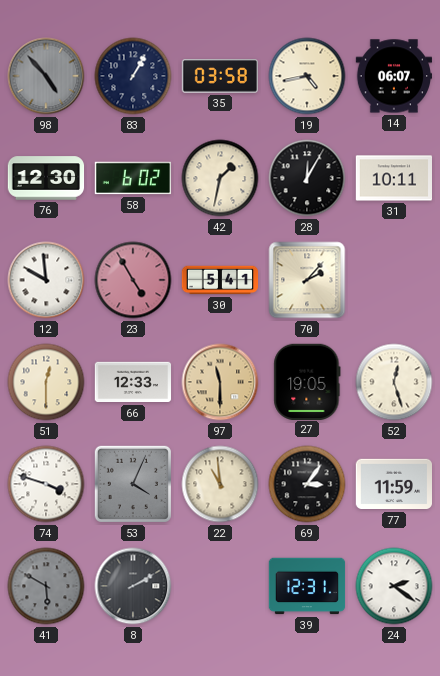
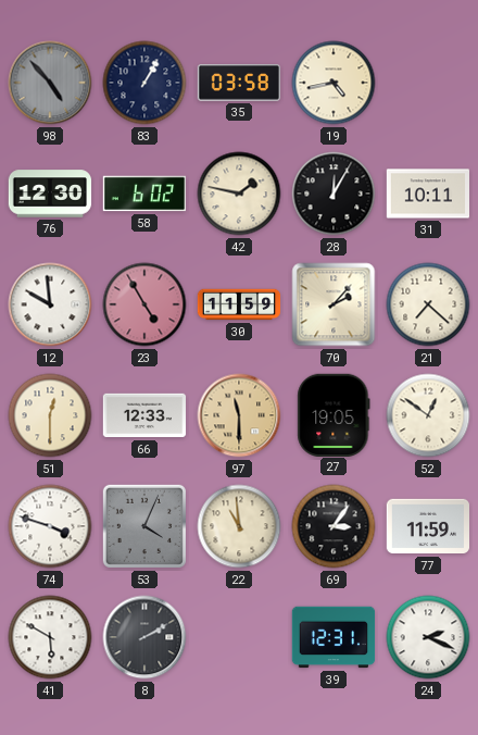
14: 06:07 -> none
42: 1:32 -> 1:47
30: 5:41 -> 11:59
21: none -> 7:22
52: 12:27 -> 12:51
41 dial: grey -> white
24: 2:21 -> 2:19
